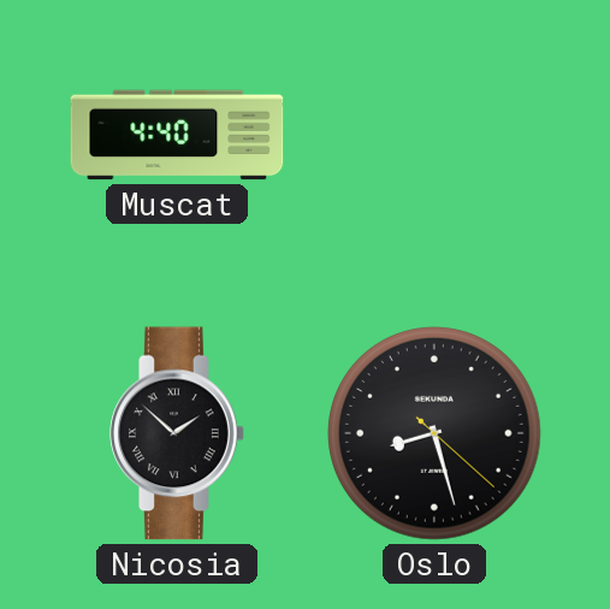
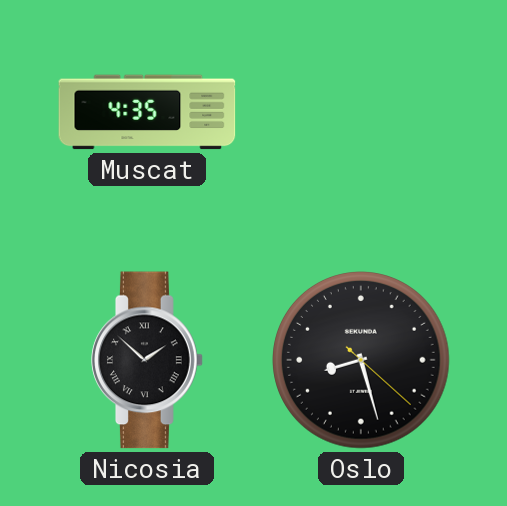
Muscat: 4:40 -> 4:35
